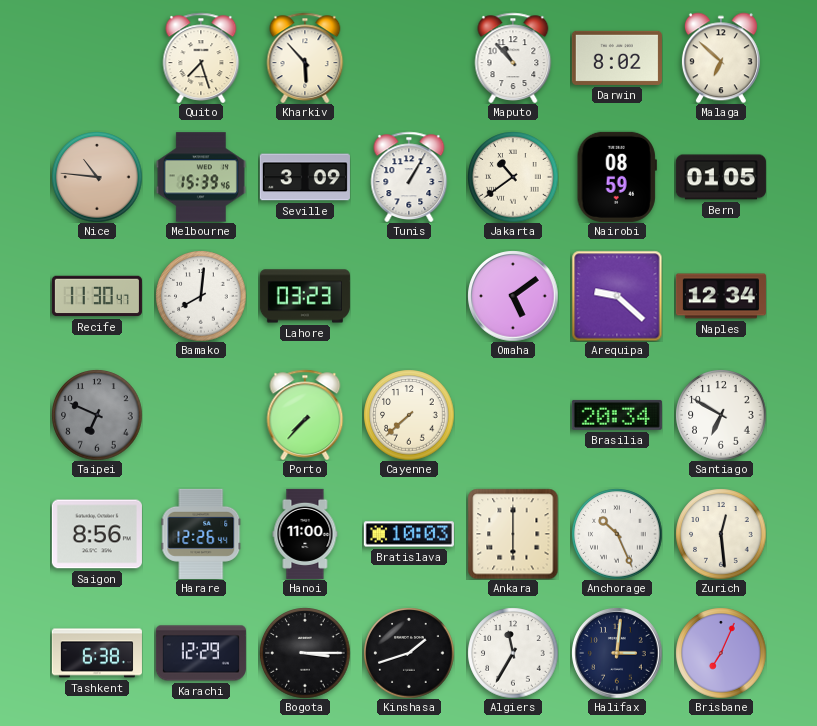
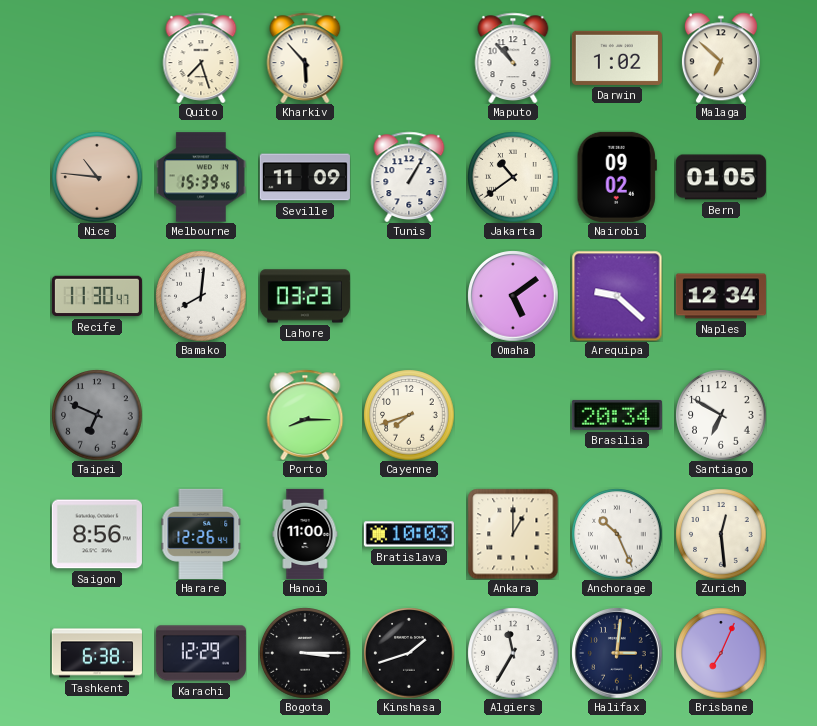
Darwin: 8:02 -> 1:02
Seville: 3:09 -> 11:09
Nairobi: 08:59 -> 09:02
Porto: 7:37 -> 8:15
Cayenne: 7:38 -> 7:42
Ankara: 6:00 -> 1:00
